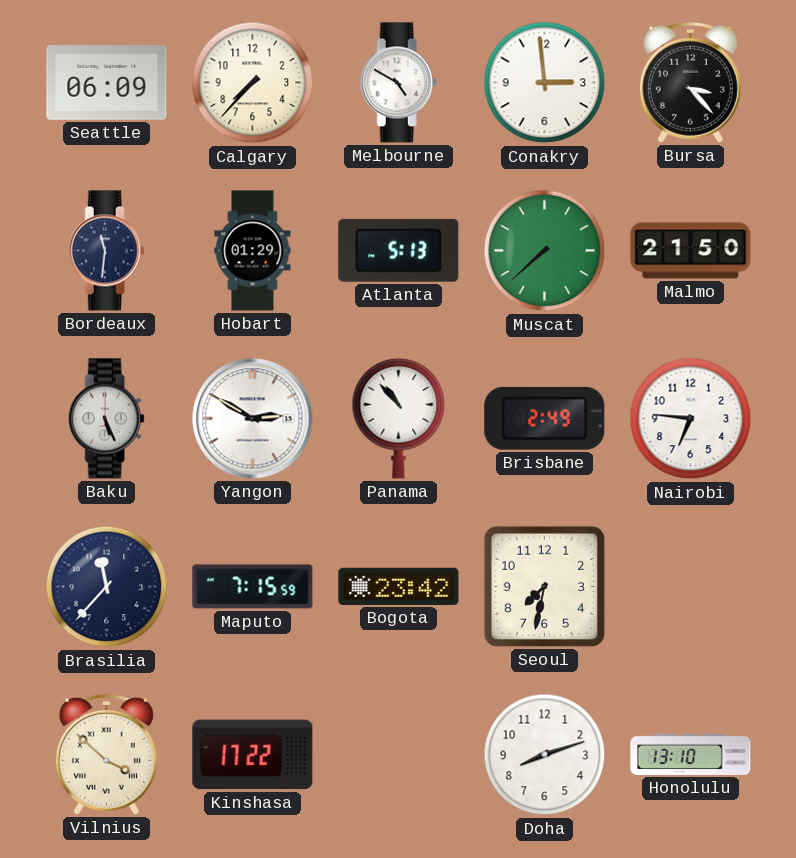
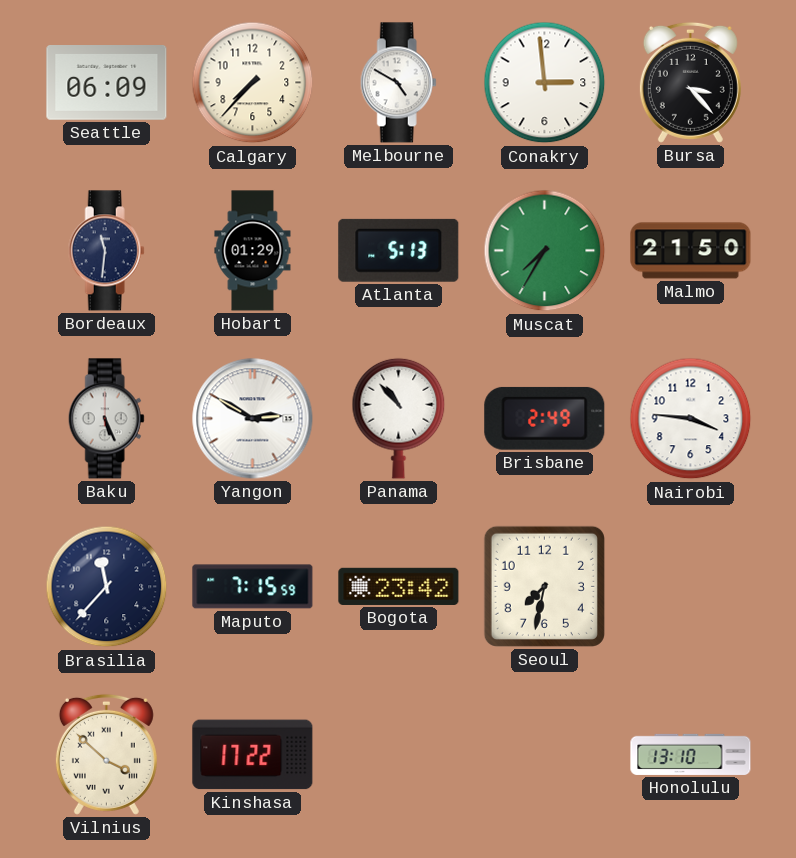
Muscat: 7:38 -> 7:35
Nairobi: 6:46 -> 3:46
Doha: 8:12 -> none
